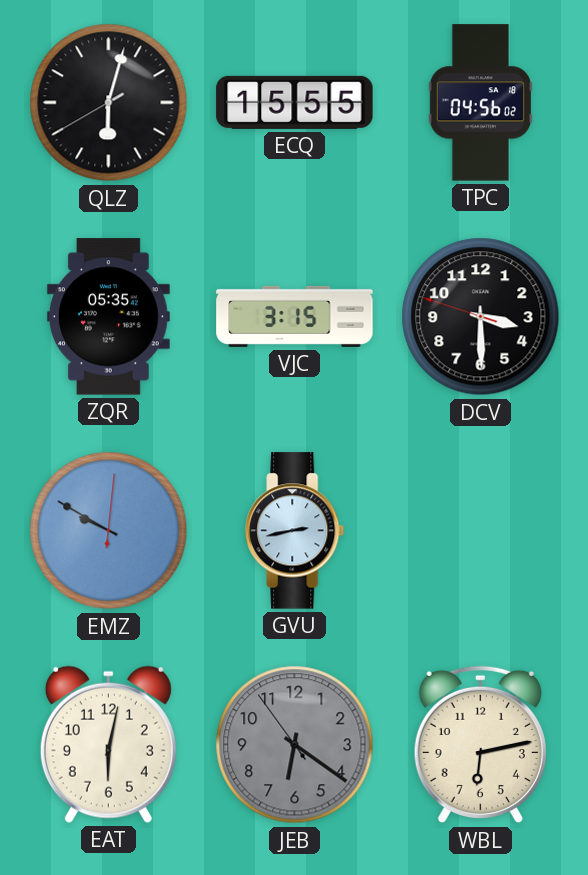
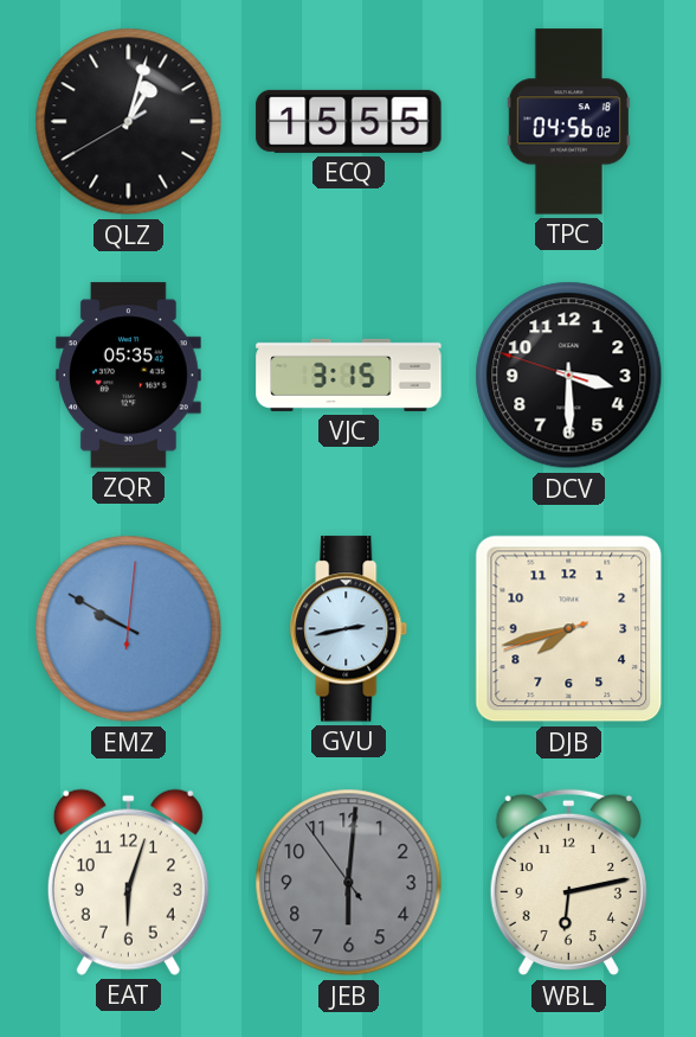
QLZ: 6:02 -> 1:02
DJB: none -> 7:42
EAT: 6:02 -> 6:03
JEB: 6:20 -> 6:00
